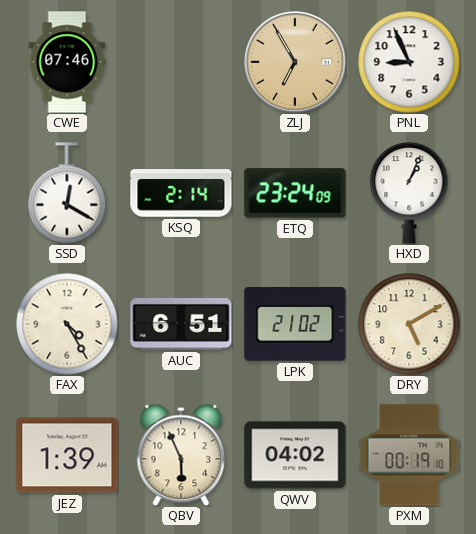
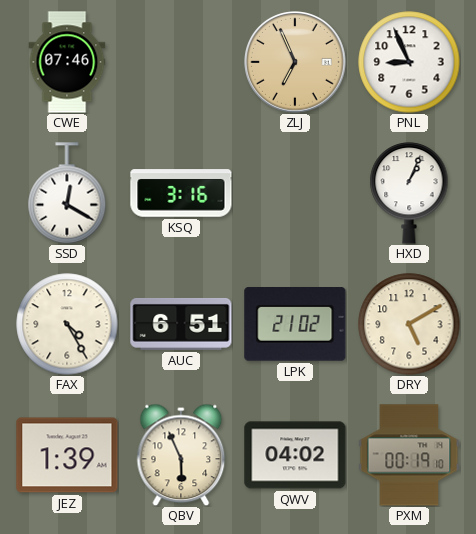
ZLJ: 6:55 -> 6:56
KSQ: 2:14 -> 3:16
ETQ: 23:24 -> none
